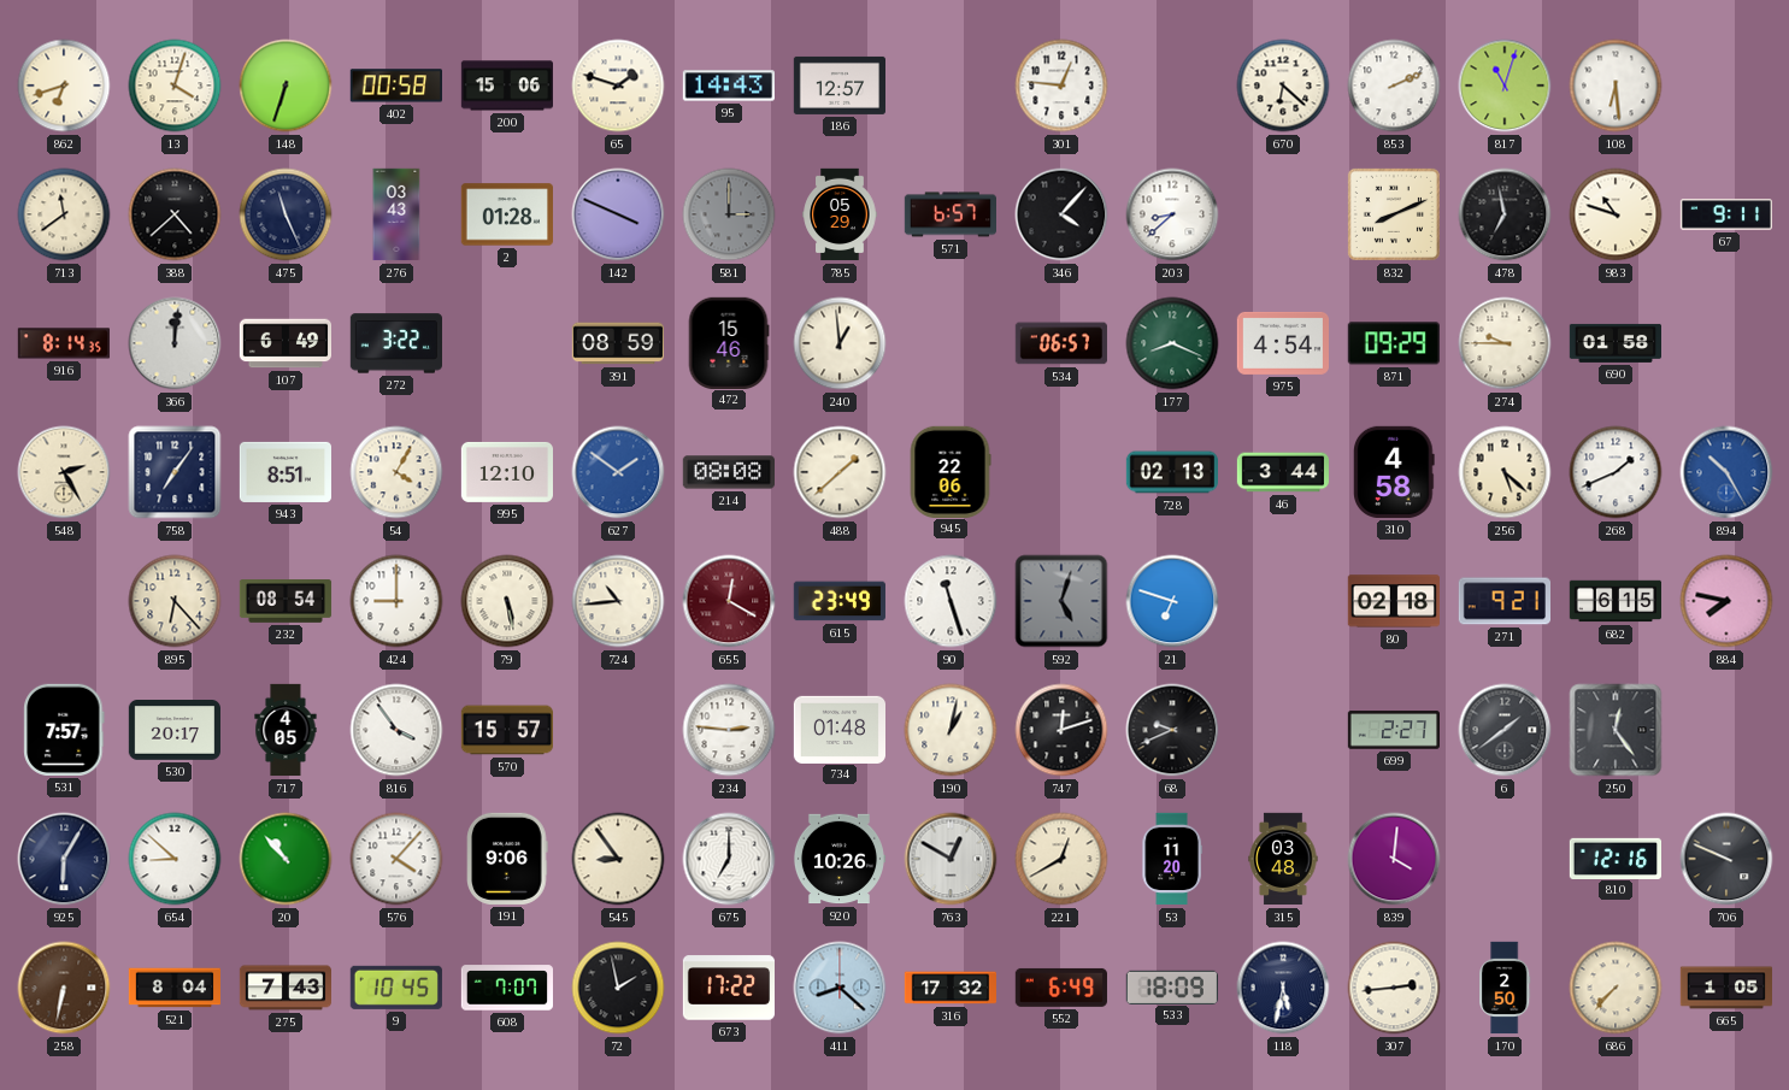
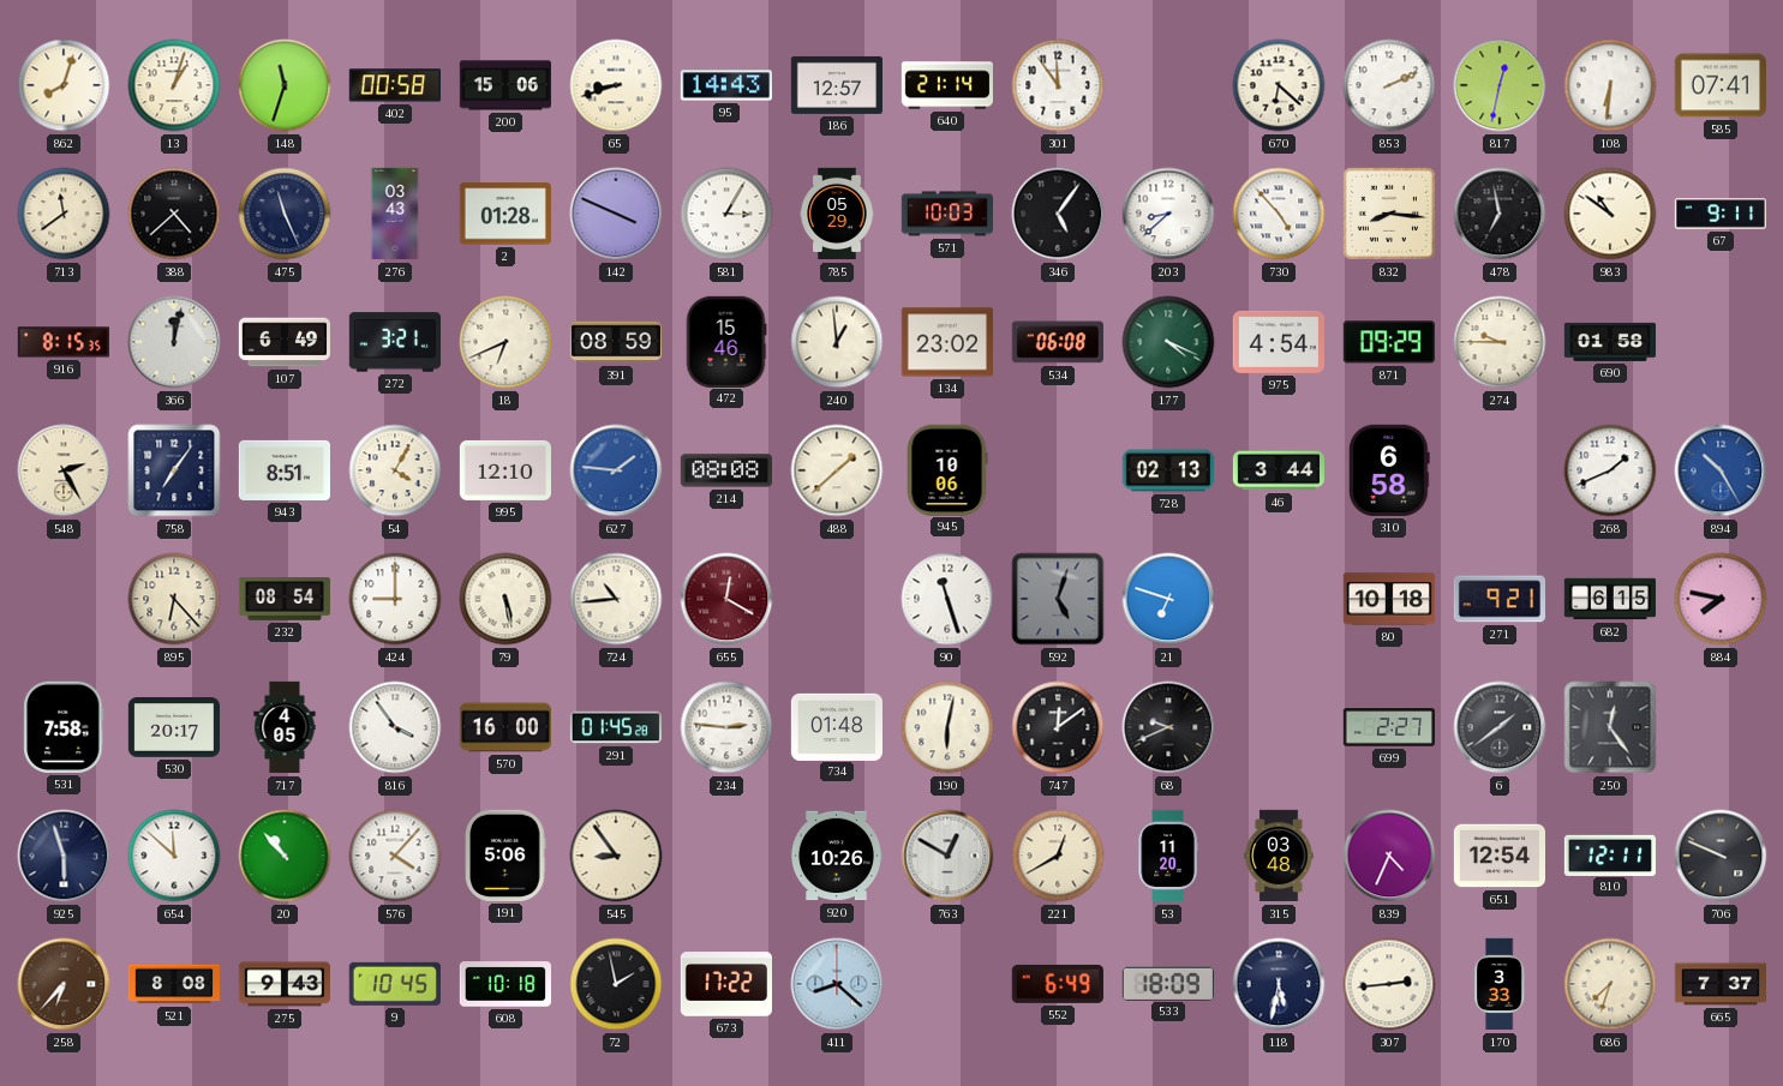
862: 6:42 -> 8:03
13: 4:03 -> 1:03
148: 6:33 -> 11:33
65: 1:48 -> 8:42
640: none -> 21:14
301: 12:46 -> 11:54
817: 11:03 -> 12:32
108: 6:29 -> 6:31
585: none -> 07:41
581: 3:00 -> 3:05
581 dial: grey -> white
571: 6:57 -> 10:03
346: 4:07 -> 5:06
730: none -> 4:53
832: 8:11 -> 8:16
983: 10:48 -> 10:51
916: 8:14 -> 8:15
366: 12:01 -> 12:02
272: 3:22 -> 3:21
18: none -> 6:41
134: none -> 23:02
534: 06:57 -> 06:08
177: 8:19 -> 4:19
627: 1:51 -> 1:46
945: 22:06 -> 10:06
310: 4:58 -> 6:58
256: 5:22 -> none
615: 23:49 -> none
80: 02:18 -> 10:18
531: 7:57 -> 7:58
570: 15:57 -> 16:00
291: none -> 01:45
190: 1:02 -> 6:02
747: 12:12 -> 12:09
925: 6:05 -> 5:57
654: 8:52 -> 11:52
191: 9:06 -> 5:06
675: 7:00 -> none
839: 4:01 -> 4:34
651: none -> 12:54
810: 12:16 -> 12:11
258: 6:32 -> 6:37
521: 8:04 -> 8:08
275: 7:43 -> 9:43
608: 7:07 -> 10:18
316: 17:32 -> none
170: 2:50 -> 3:33
686: 7:37 -> 7:33
665: 1:05 -> 7:37
